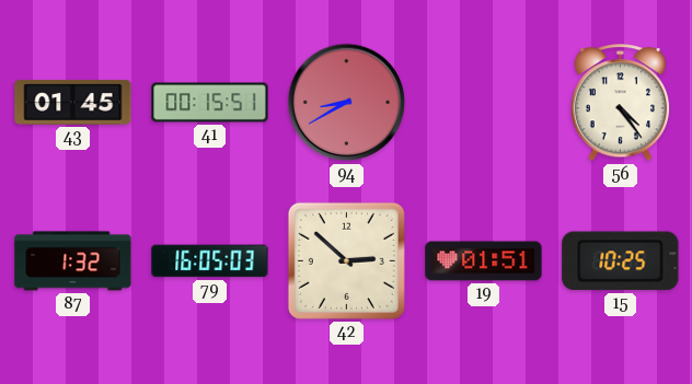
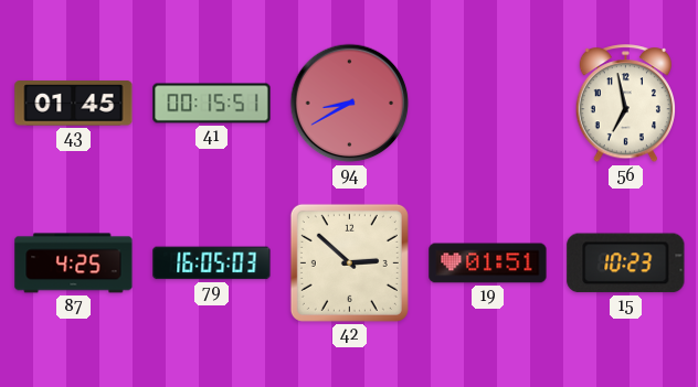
56: 4:24 -> 6:58
87: 1:32 -> 4:25
15: 10:25 -> 10:23
